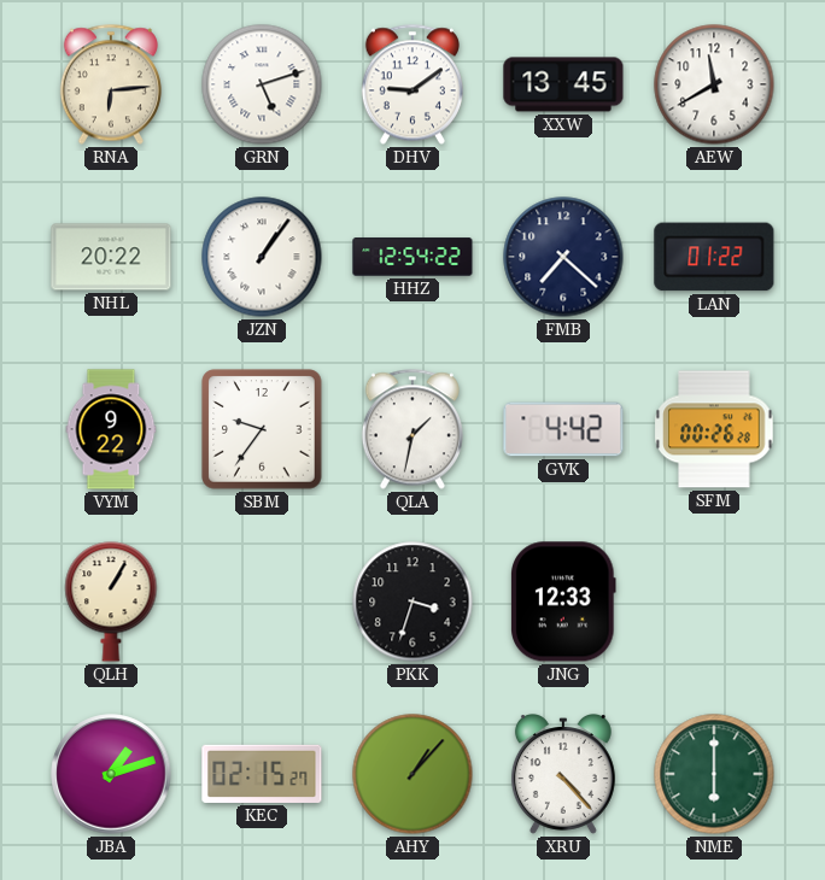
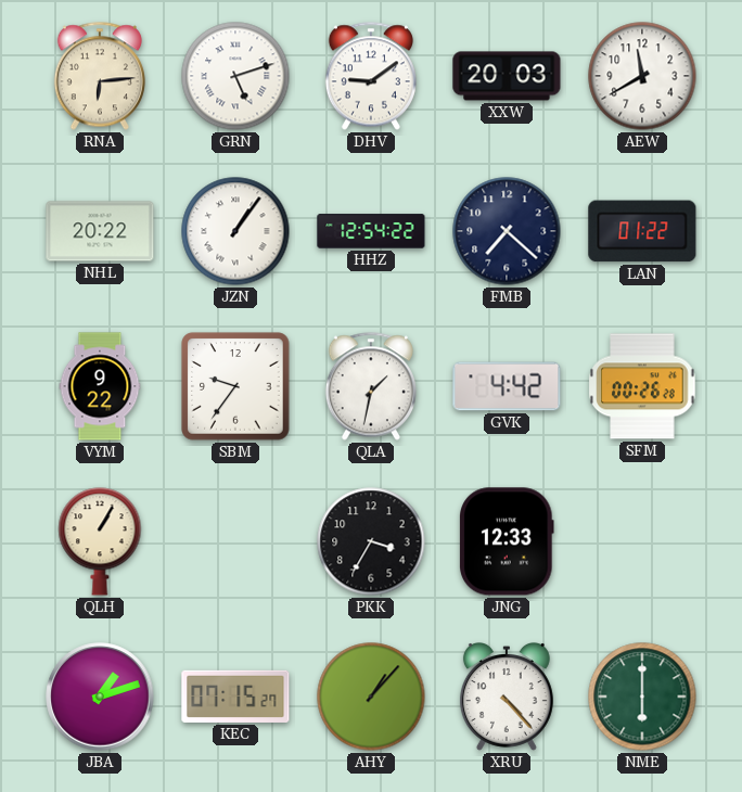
XXW: 13:45 -> 20:03
PKK: 3:33 -> 3:35
KEC: 02:15 -> 07:15
